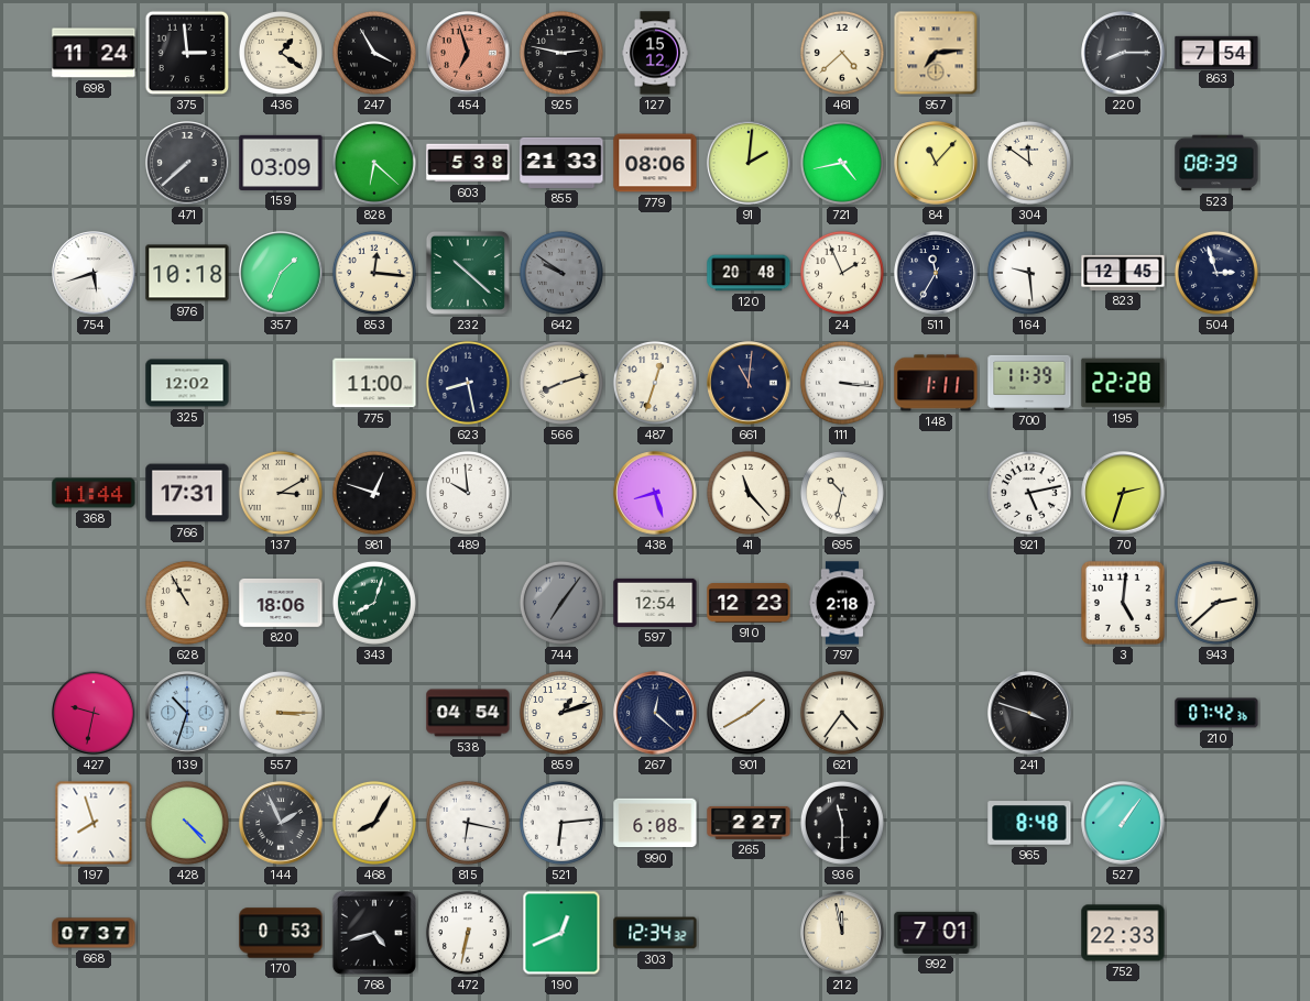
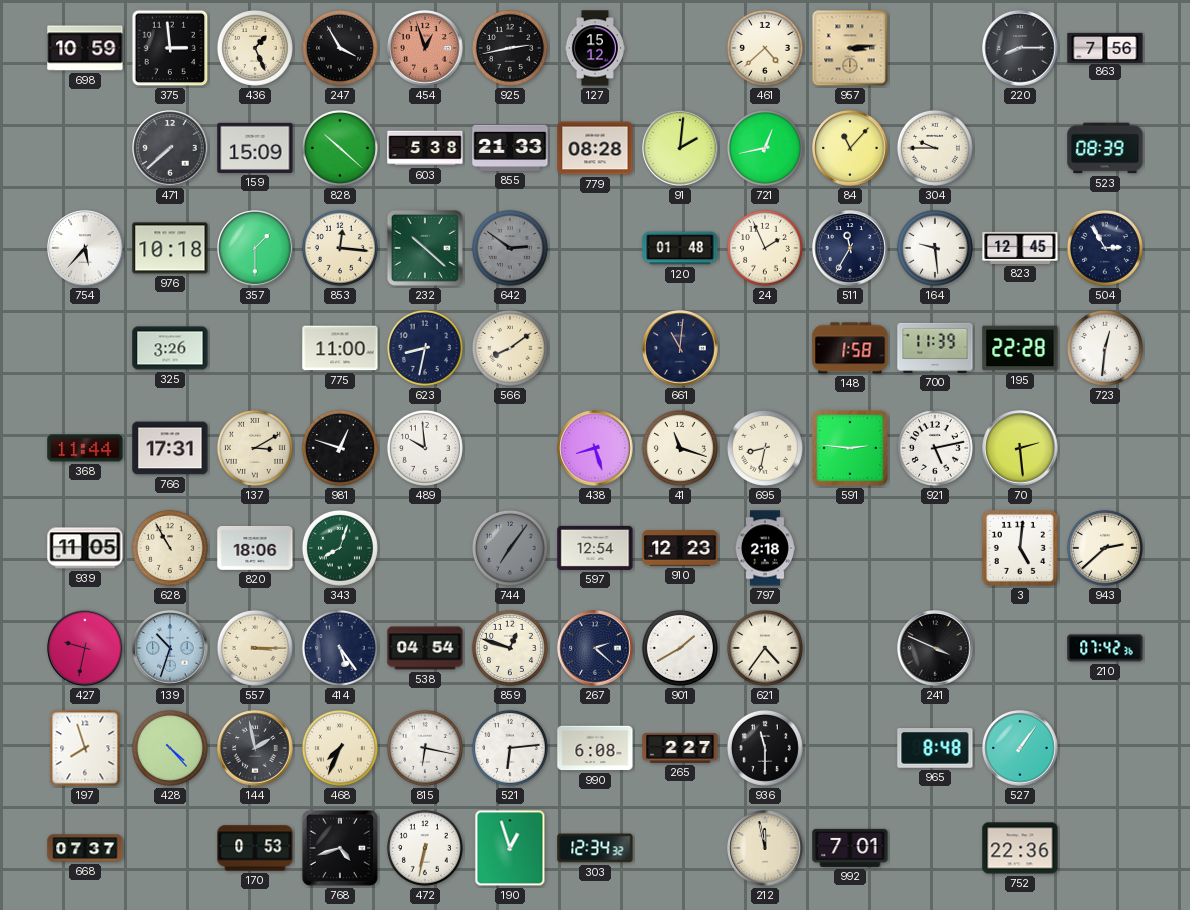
698: 11:24 -> 10:59
436: 1:21 -> 1:26
454: 6:57 -> 12:57
925: 2:47 -> 2:43
957: 7:14 -> 3:14
863: 7:54 -> 7:56
159: 03:09 -> 15:09
828: 6:22 -> 10:22
779: 08:06 -> 08:28
721: 4:43 -> 12:43
304: 11:51 -> 9:45
754: 5:42 -> 5:37
357: 1:34 -> 1:30
642: 9:51 -> 2:51
120: 20:48 -> 01:48
504: 2:57 -> 2:55
325: 12:02 -> 3:26
623: 8:28 -> 8:32
566: 8:12 -> 8:09
487: 12:33 -> none
111: 3:16 -> none
148: 1:11 -> 1:58
723: none -> 12:31
41: 11:23 -> 11:18
695: 10:32 -> 8:32
591: none -> 2:46
70: 2:33 -> 2:29
939: none -> 11:05
414: none -> 5:24
859: 1:12 -> 12:48
267: 12:22 -> 2:22
241: 3:48 -> 3:49
144: 1:56 -> 1:58
468: 8:05 -> 7:34
190: 12:41 -> 12:57
752: 22:33 -> 22:36
